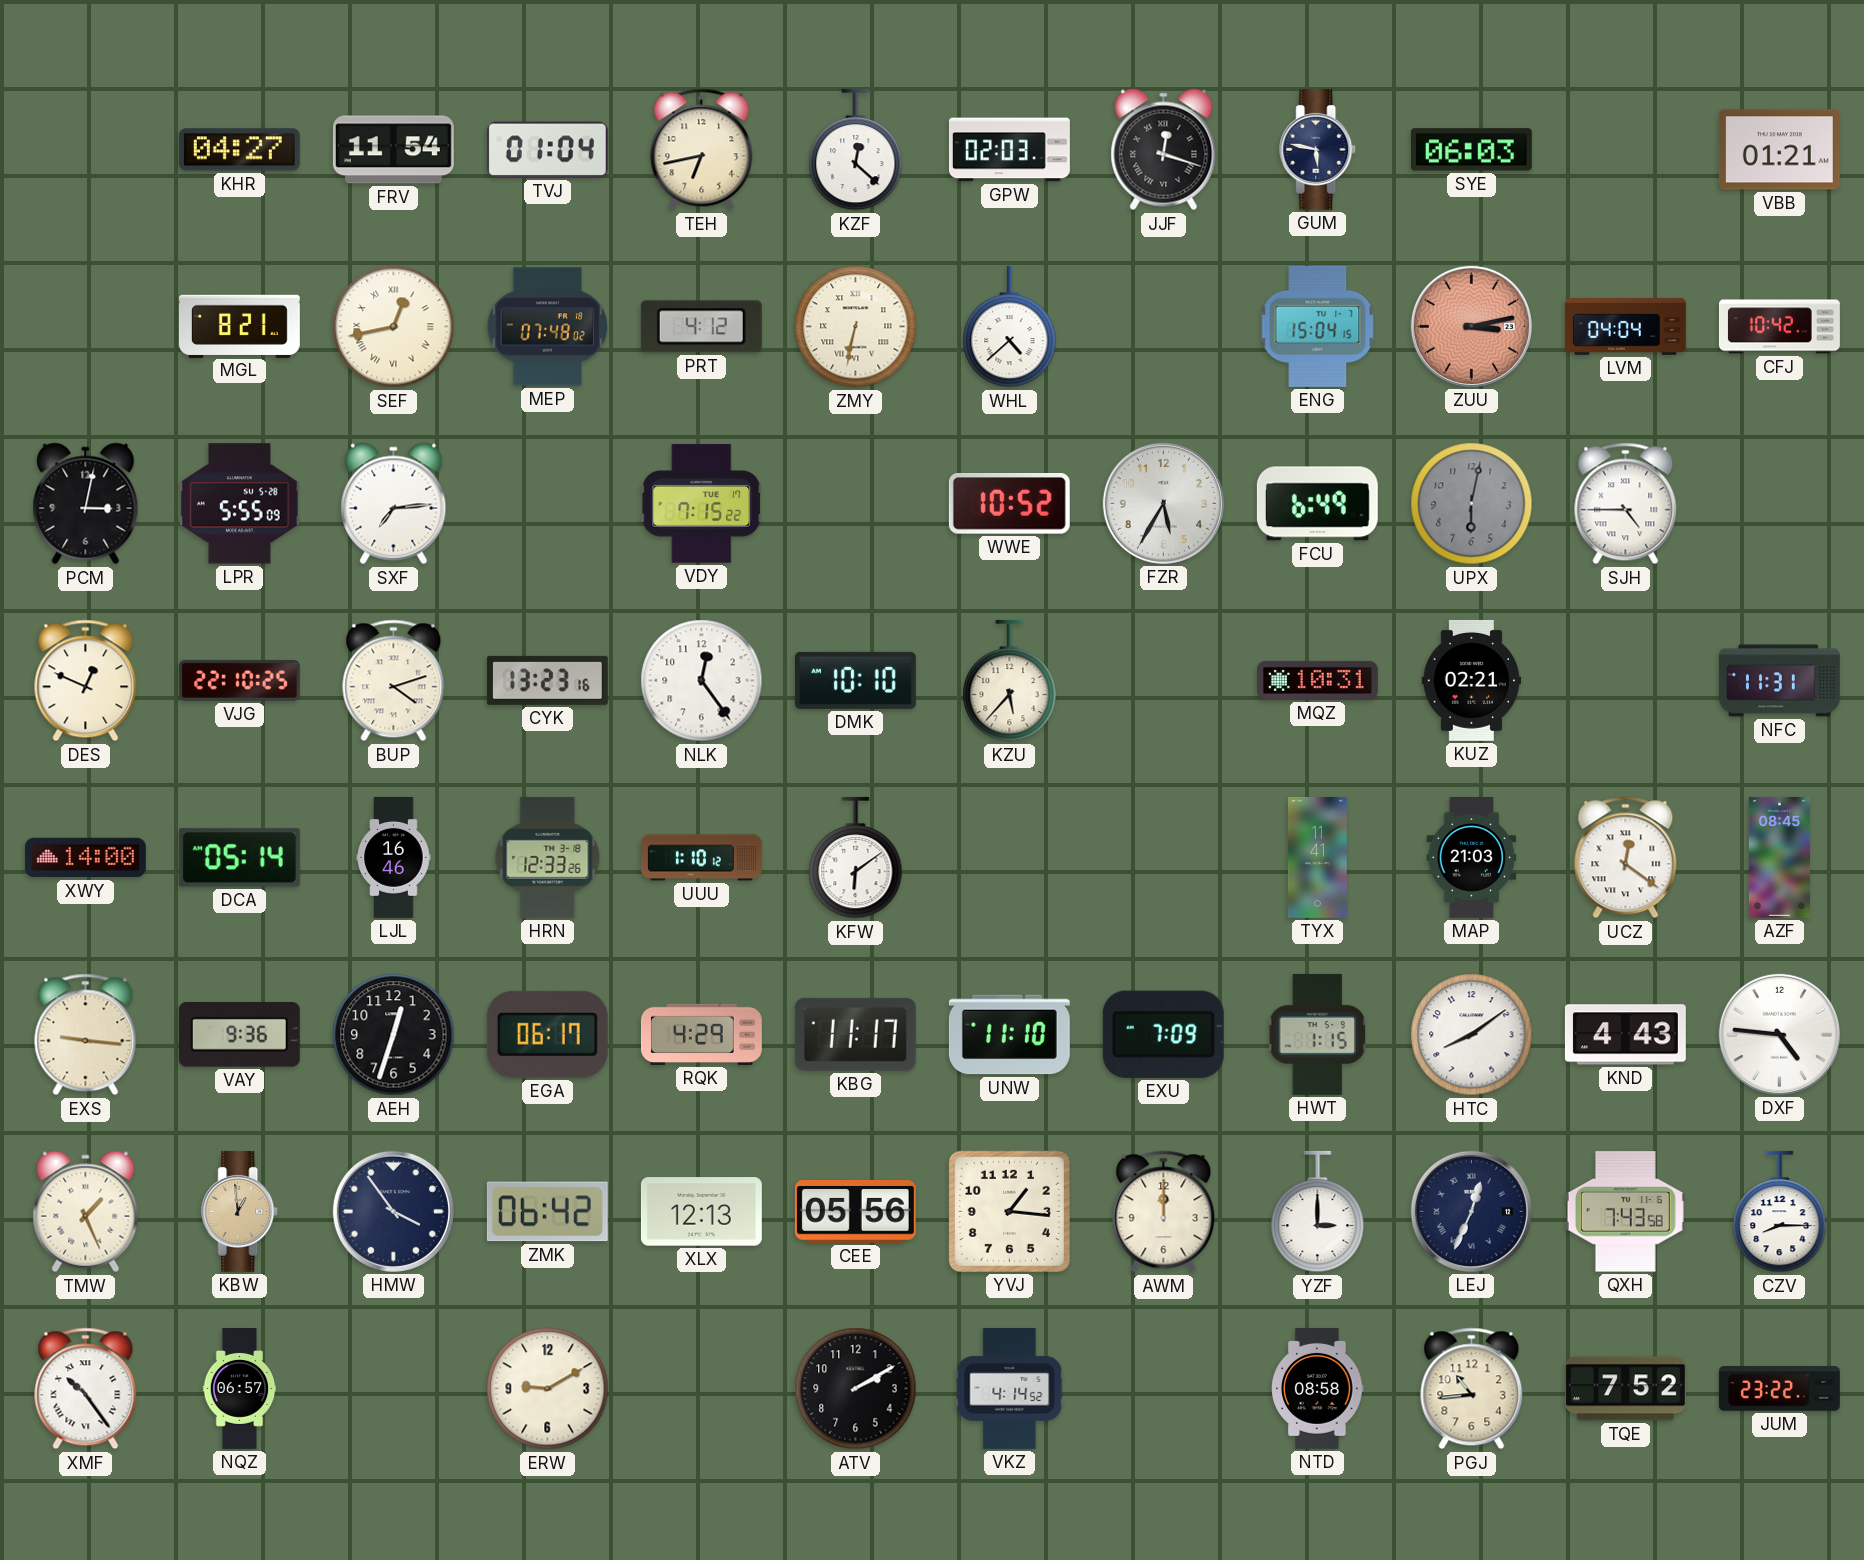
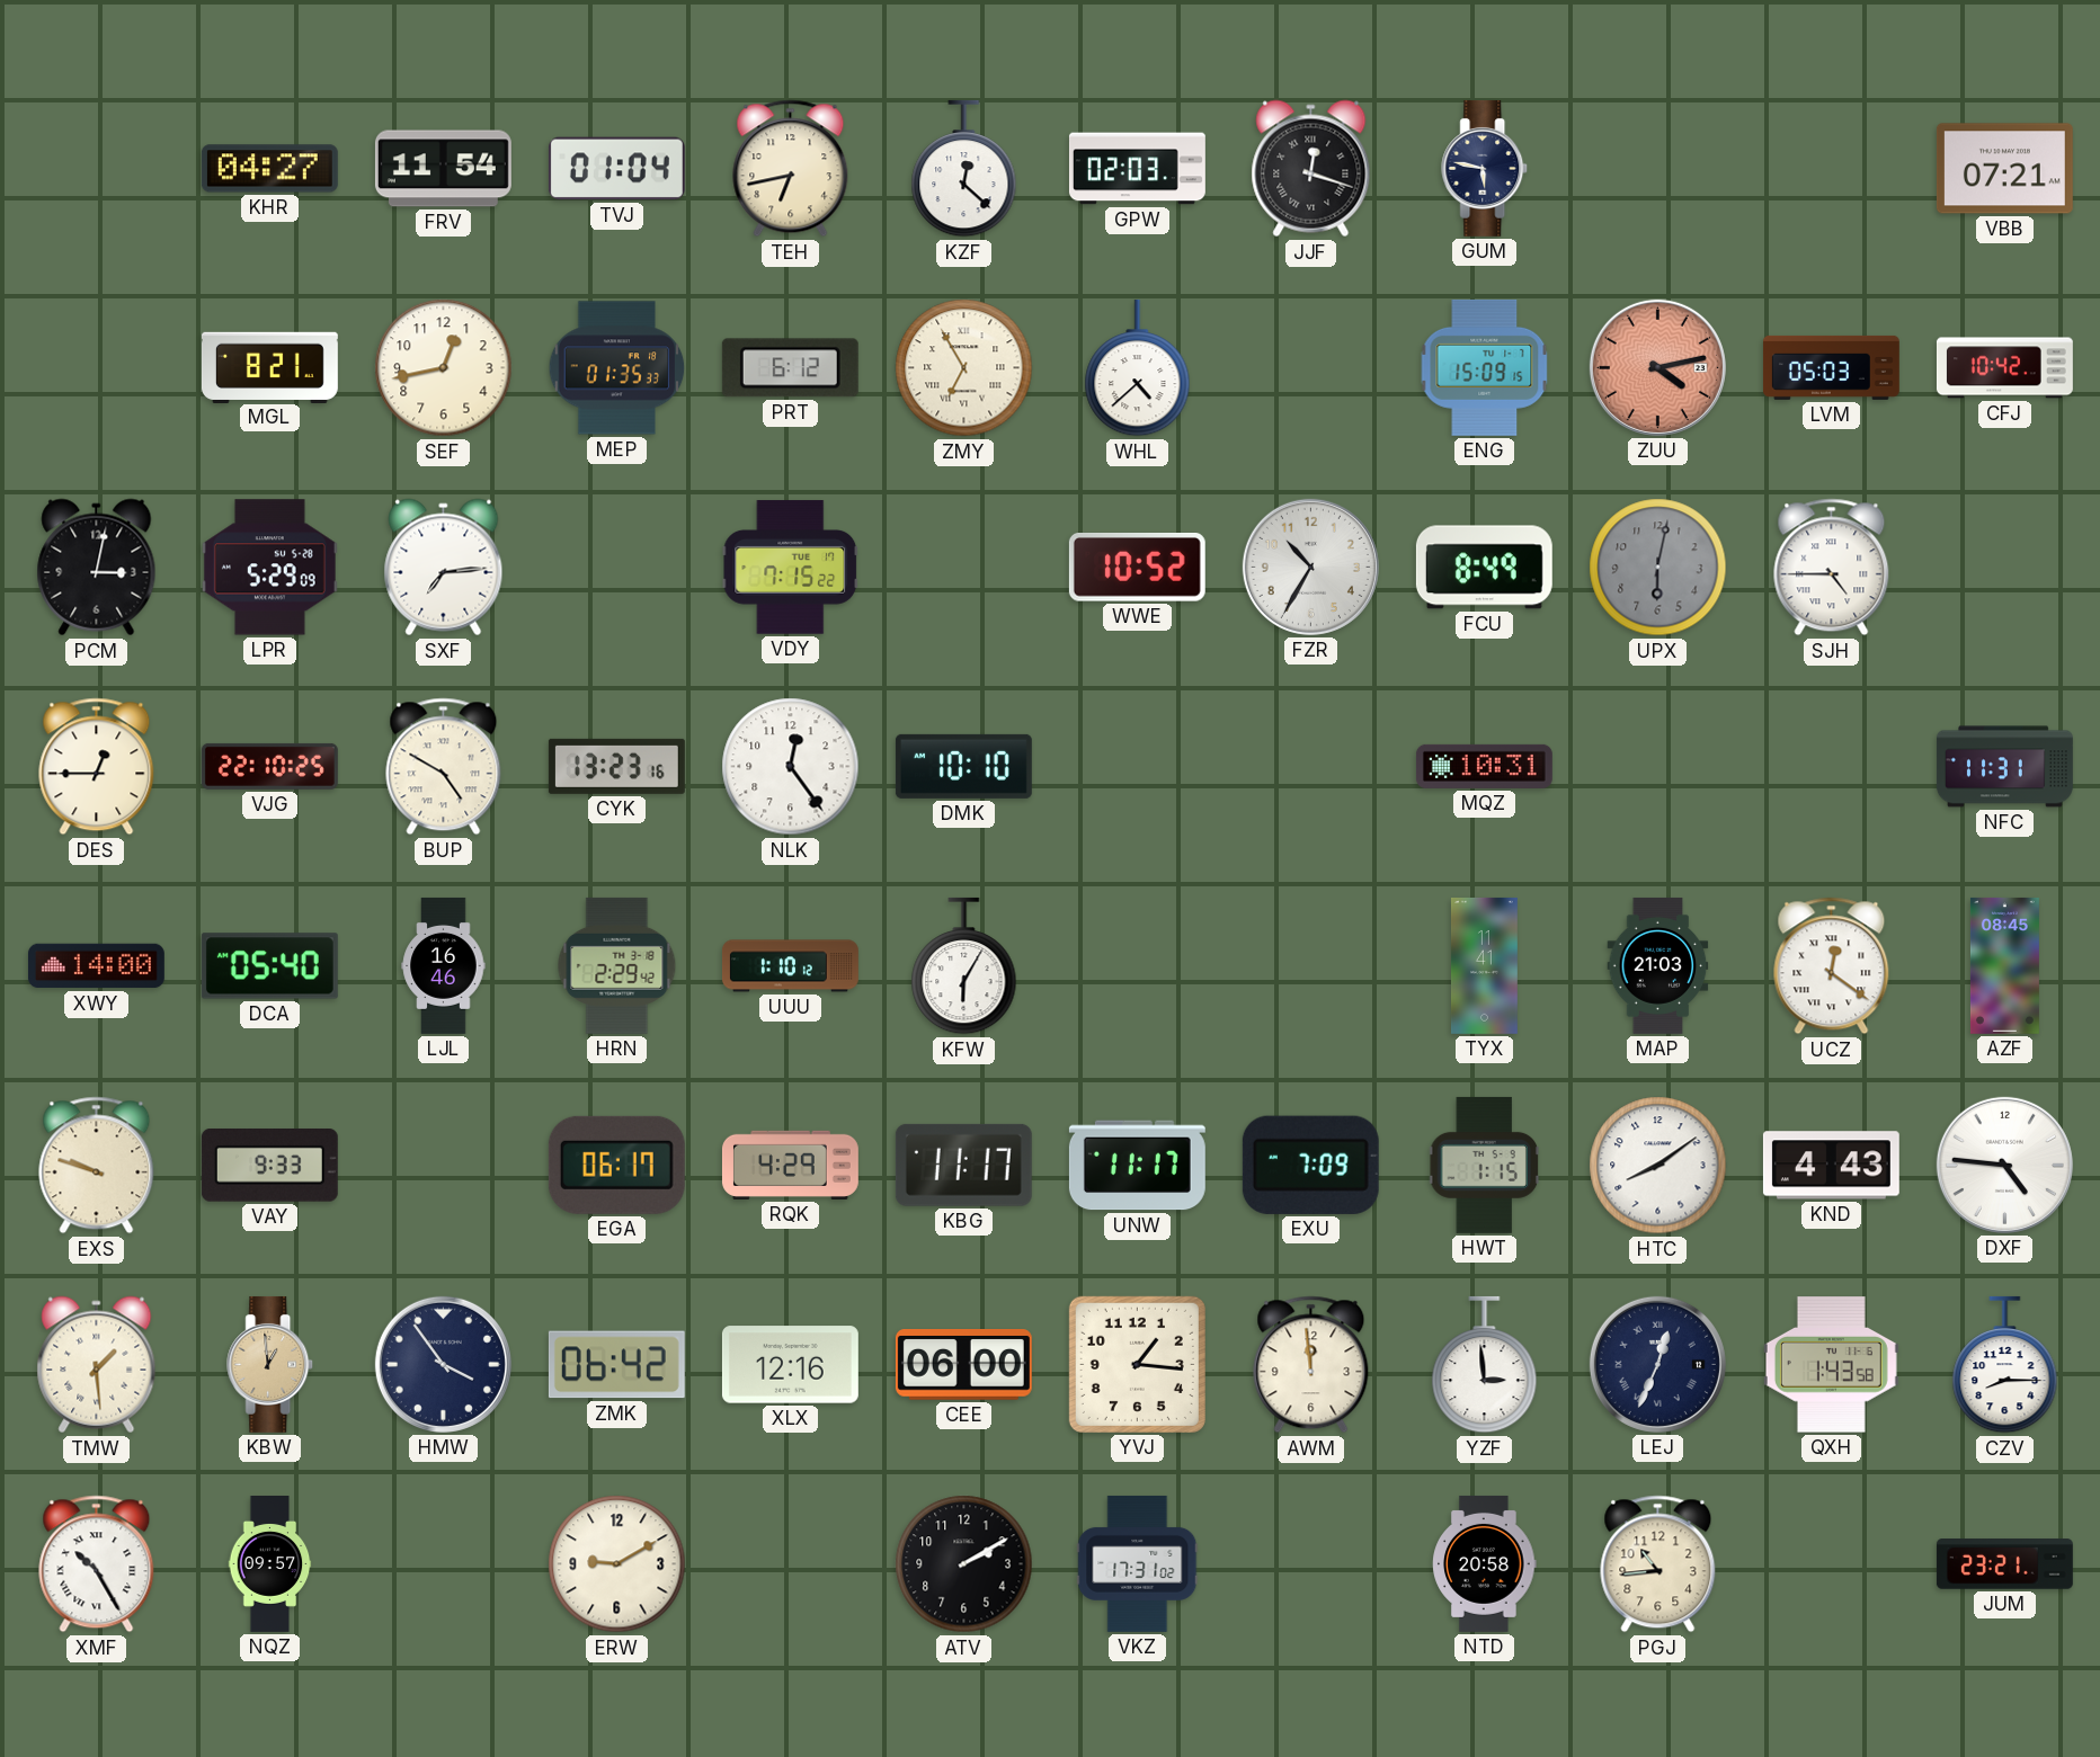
SYE: 06:03 -> none
VBB: 01:21 -> 07:21
SEF numerals: Roman -> Arabic
MEP: 07:48 -> 01:35
PRT: 4:12 -> 6:12
ZMY: 6:32 -> 6:55
ENG: 15:04 -> 15:09
ZUU: 3:13 -> 4:13
LVM: 04:04 -> 05:03
LPR: 5:55 -> 5:29
FZR: 5:35 -> 10:35
FCU: 6:49 -> 8:49
DES: 12:49 -> 12:45
BUP: 4:12 -> 4:50
KZU: 5:37 -> none
KUZ: 02:21 -> none
DCA: 05:14 -> 05:40
HRN: 12:33 -> 2:29
KFW: 6:09 -> 6:05
EXS: 9:16 -> 9:48
VAY: 9:36 -> 9:33
AEH: 12:33 -> none
UNW: 11:10 -> 11:17
TMW: 1:26 -> 1:29
XLX: 12:13 -> 12:16
CEE: 05:56 -> 06:00
AWM: 12:00 -> 11:59
YZF: 3:00 -> 2:59
QXH: 7:43 -> 1:43
XMF: 10:24 -> 10:25
NQZ: 06:57 -> 09:57
VKZ: 4:14 -> 17:31
NTD: 08:58 -> 20:58
TQE: 7:52 -> none
JUM: 23:22 -> 23:21
